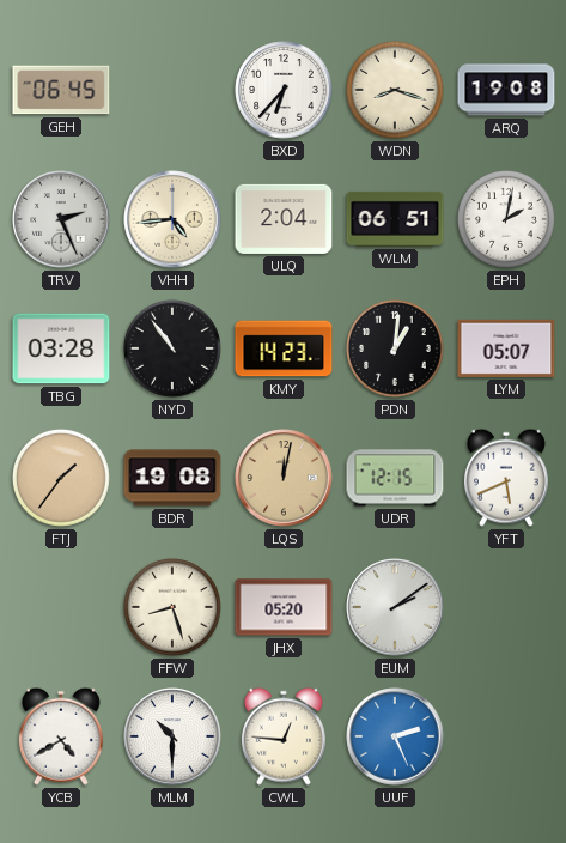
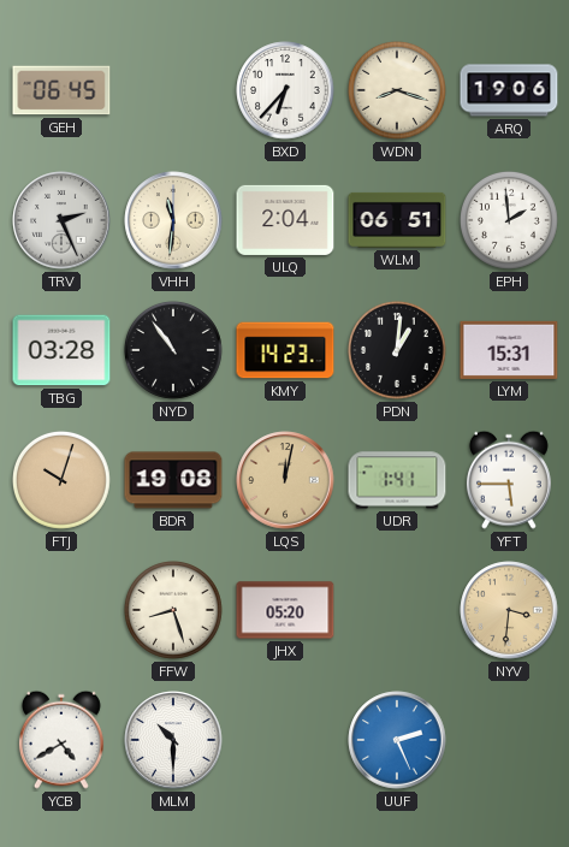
ARQ: 19:08 -> 19:06
VHH: 4:44 -> 11:31
EPH: 2:02 -> 1:59
LYM: 05:07 -> 15:31
FTJ: 1:36 -> 10:03
UDR: 12:15 -> 1:41
YFT: 5:41 -> 5:45
EUM: 2:09 -> none
NYV: none -> 3:31
CWL: 12:46 -> none
